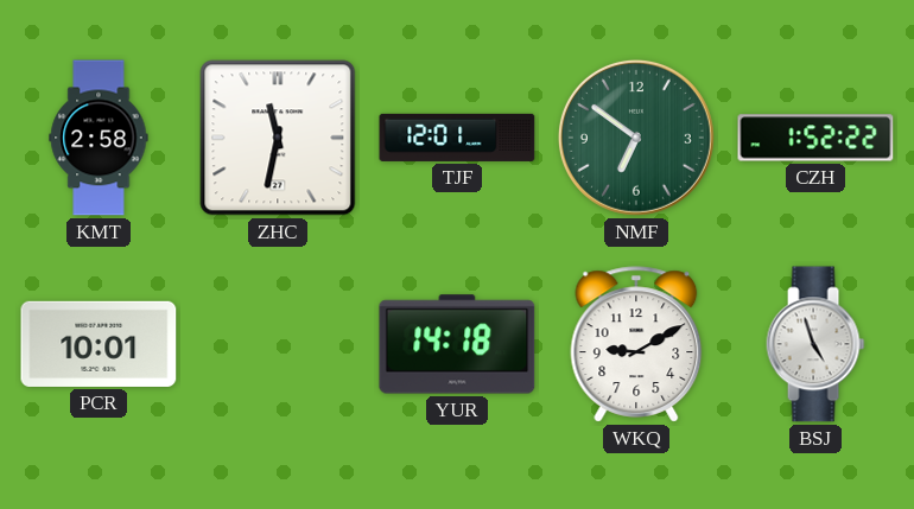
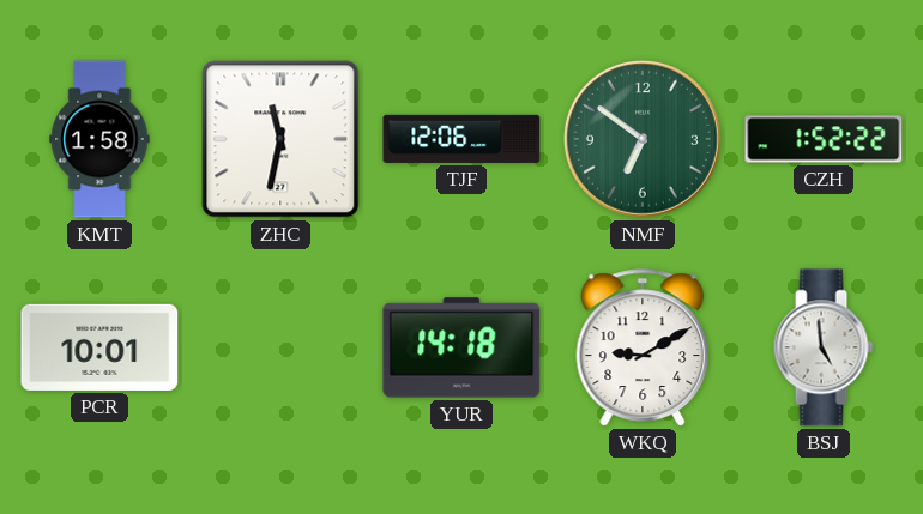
KMT: 2:58 -> 1:58
TJF: 12:01 -> 12:06
BSJ: 4:57 -> 4:59
